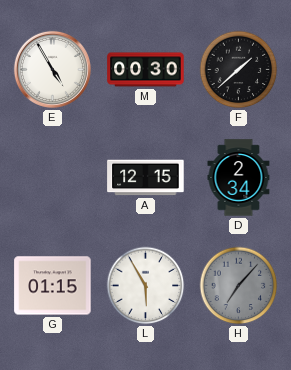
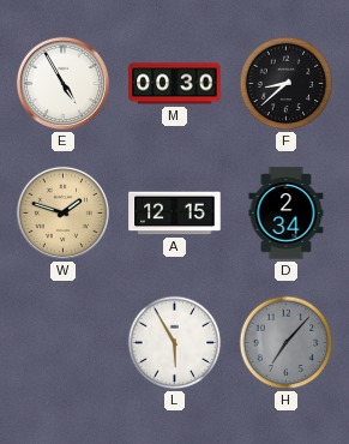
F: 1:38 -> 8:38
W: none -> 1:48
G: 01:15 -> none
